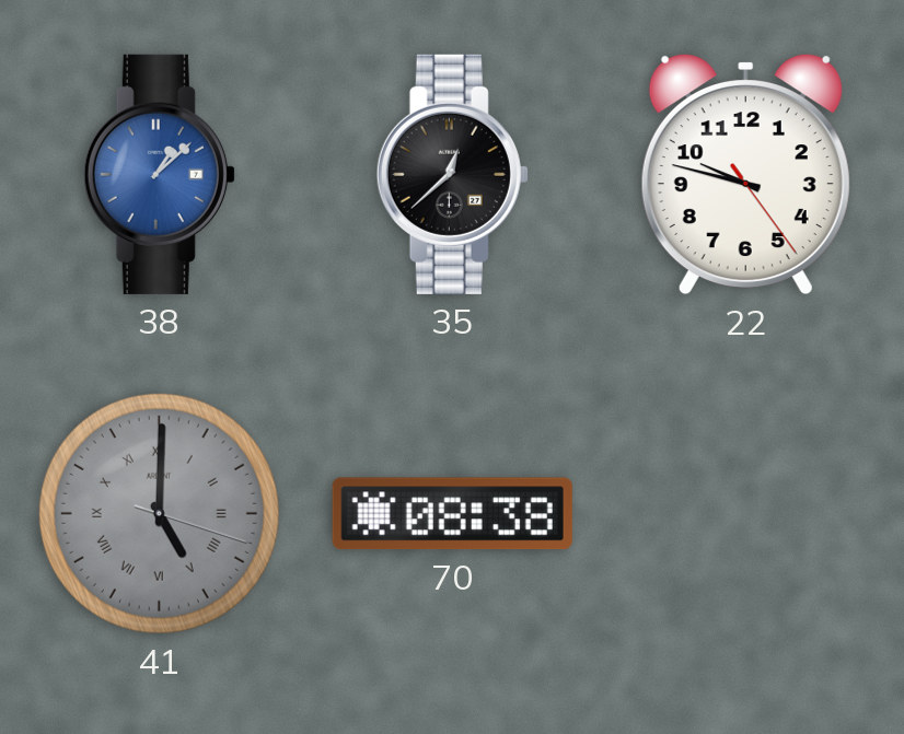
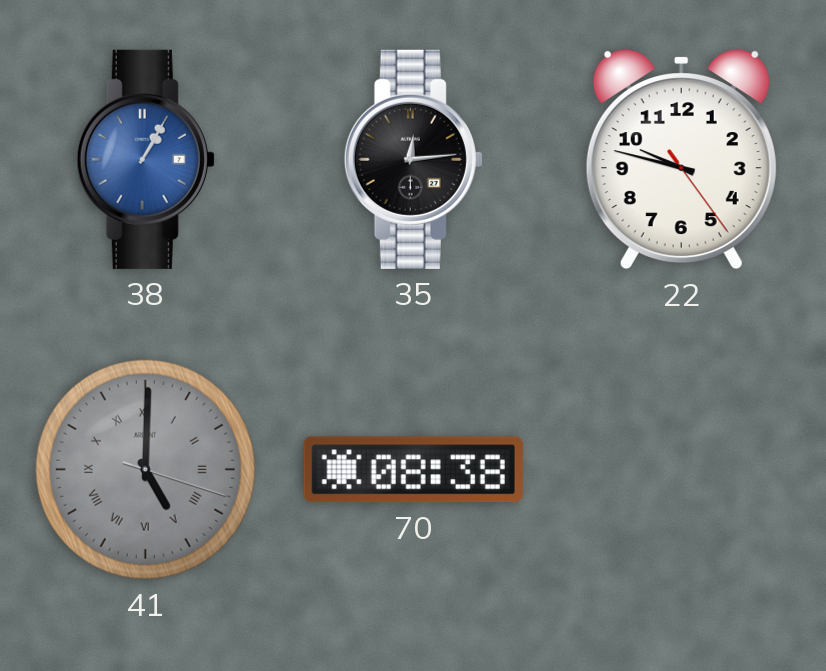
38: 1:08 -> 1:05
35: 12:38 -> 12:14
